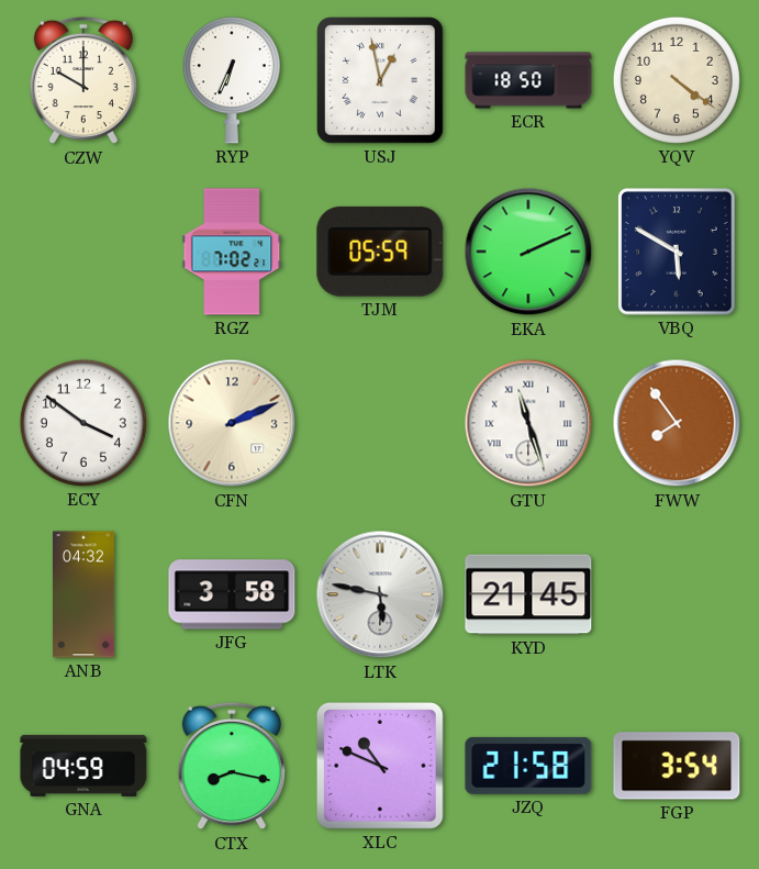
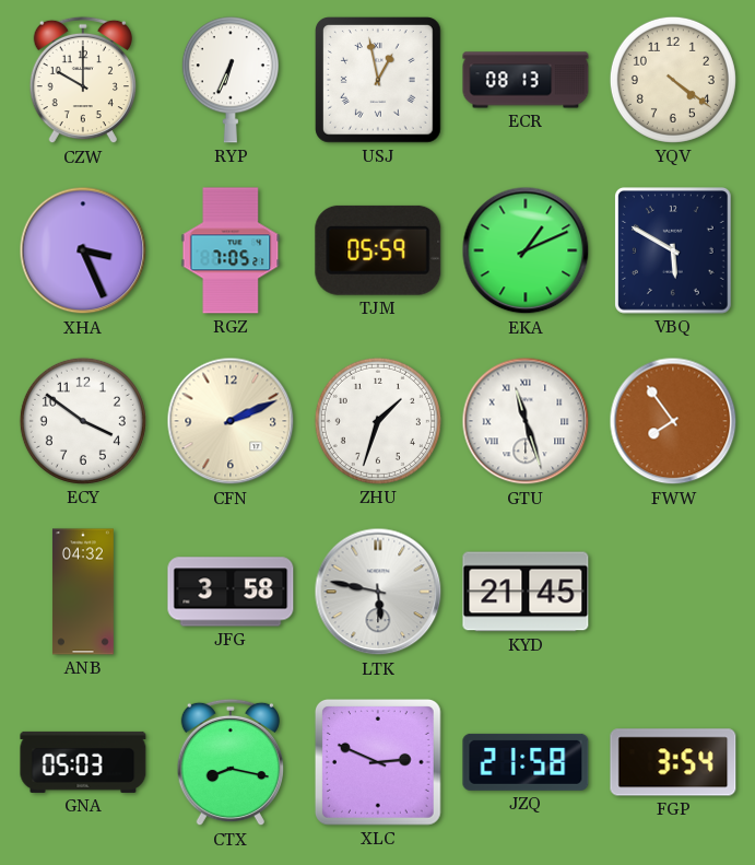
ECR: 18:50 -> 08:13
XHA: none -> 3:26
RGZ: 7:02 -> 7:05
EKA: 2:11 -> 1:11
ZHU: none -> 1:33
GNA: 04:59 -> 05:03
XLC: 10:49 -> 2:49
